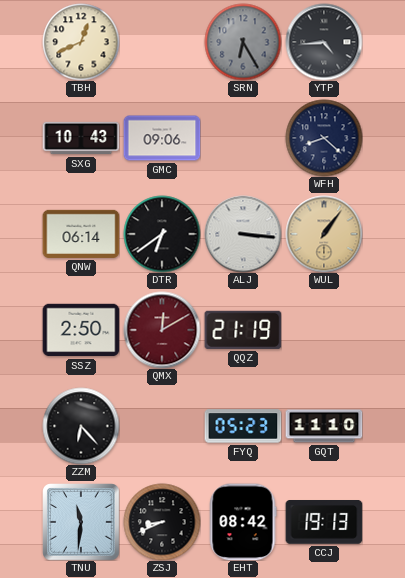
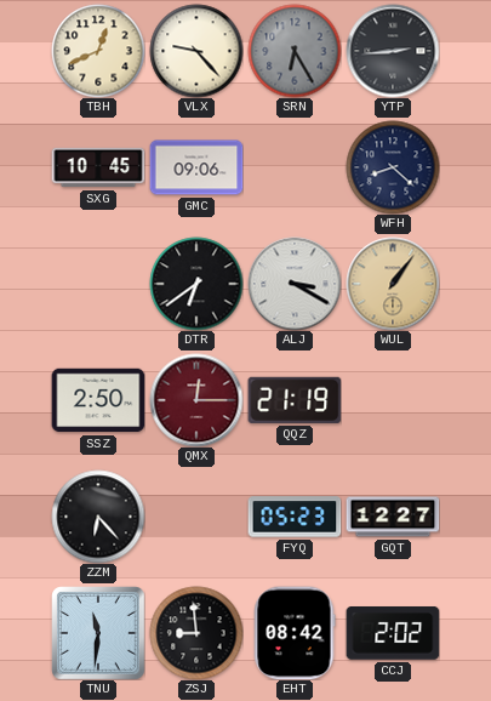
VLX: none -> 9:23
YTP: 4:44 -> 2:44
SXG: 10:43 -> 10:45
QNW: 06:14 -> none
ALJ: 3:16 -> 3:20
QMX: 12:10 -> 12:15
GQT: 11:10 -> 12:27
ZSJ: 8:41 -> 8:59
CCJ: 19:13 -> 2:02
